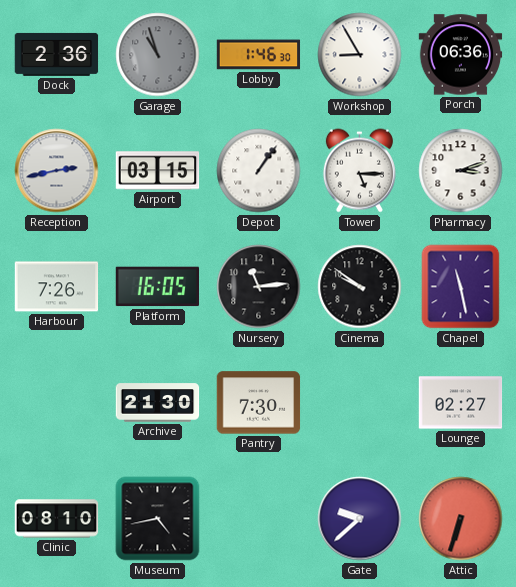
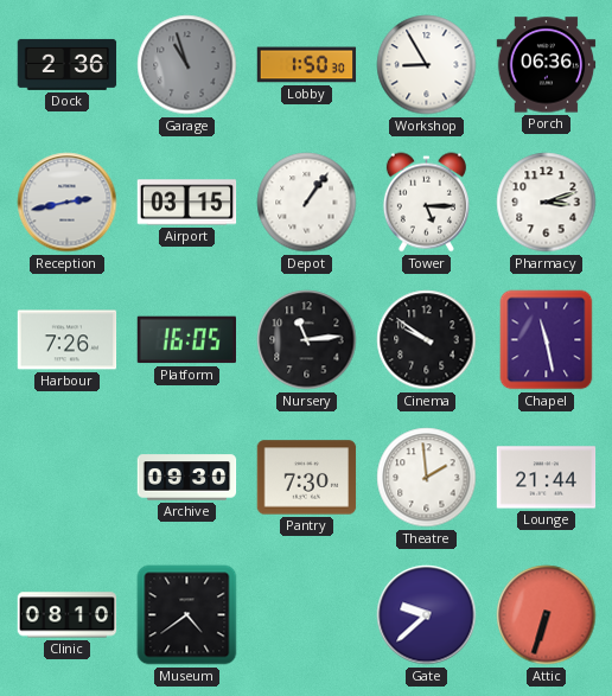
Lobby: 1:46 -> 1:50
Archive: 21:30 -> 09:30
Theatre: none -> 1:59
Lounge: 02:27 -> 21:44
Museum: 4:43 -> 4:39
